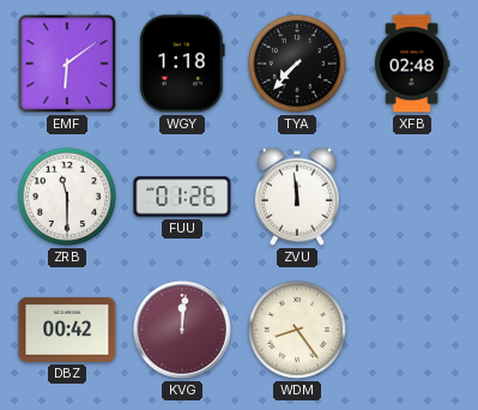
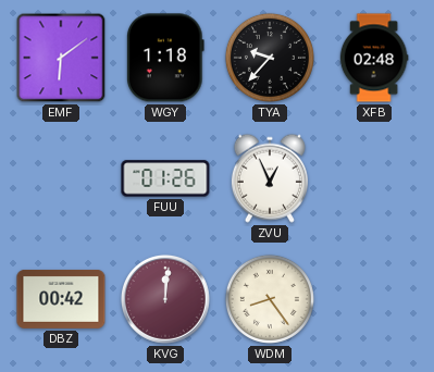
TYA: 7:37 -> 9:37
ZRB: 11:30 -> none
ZVU: 11:59 -> 12:56
